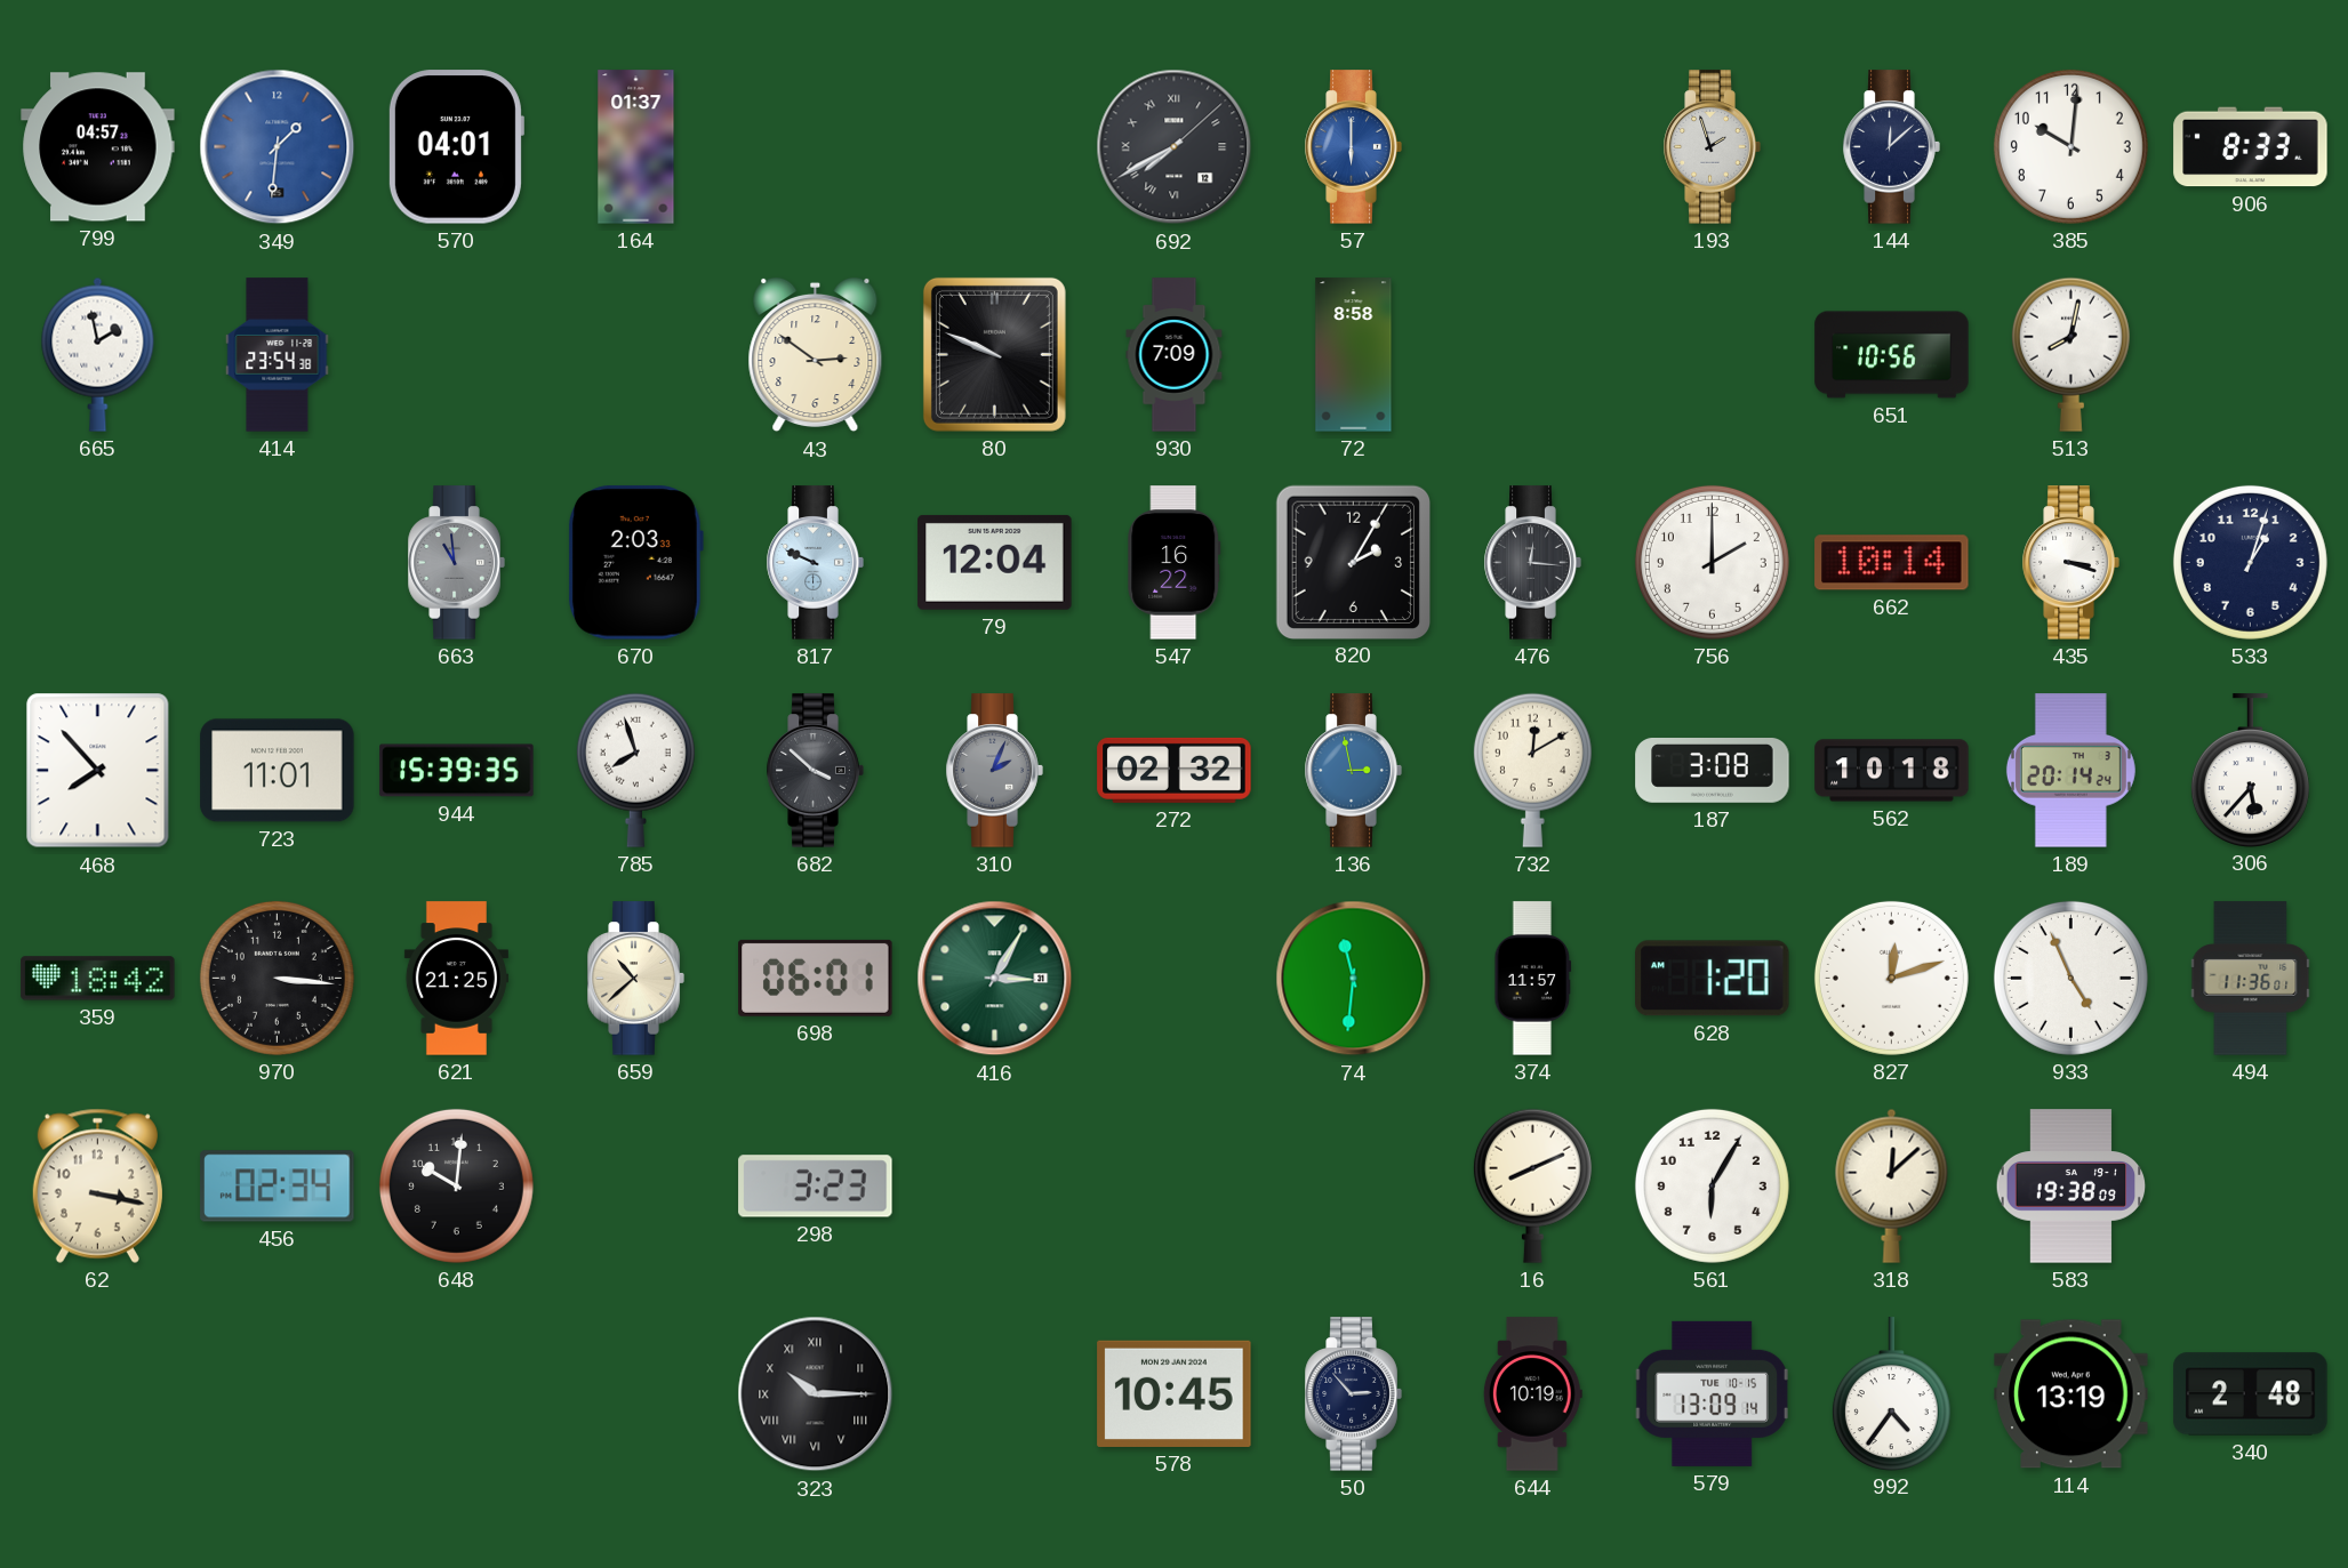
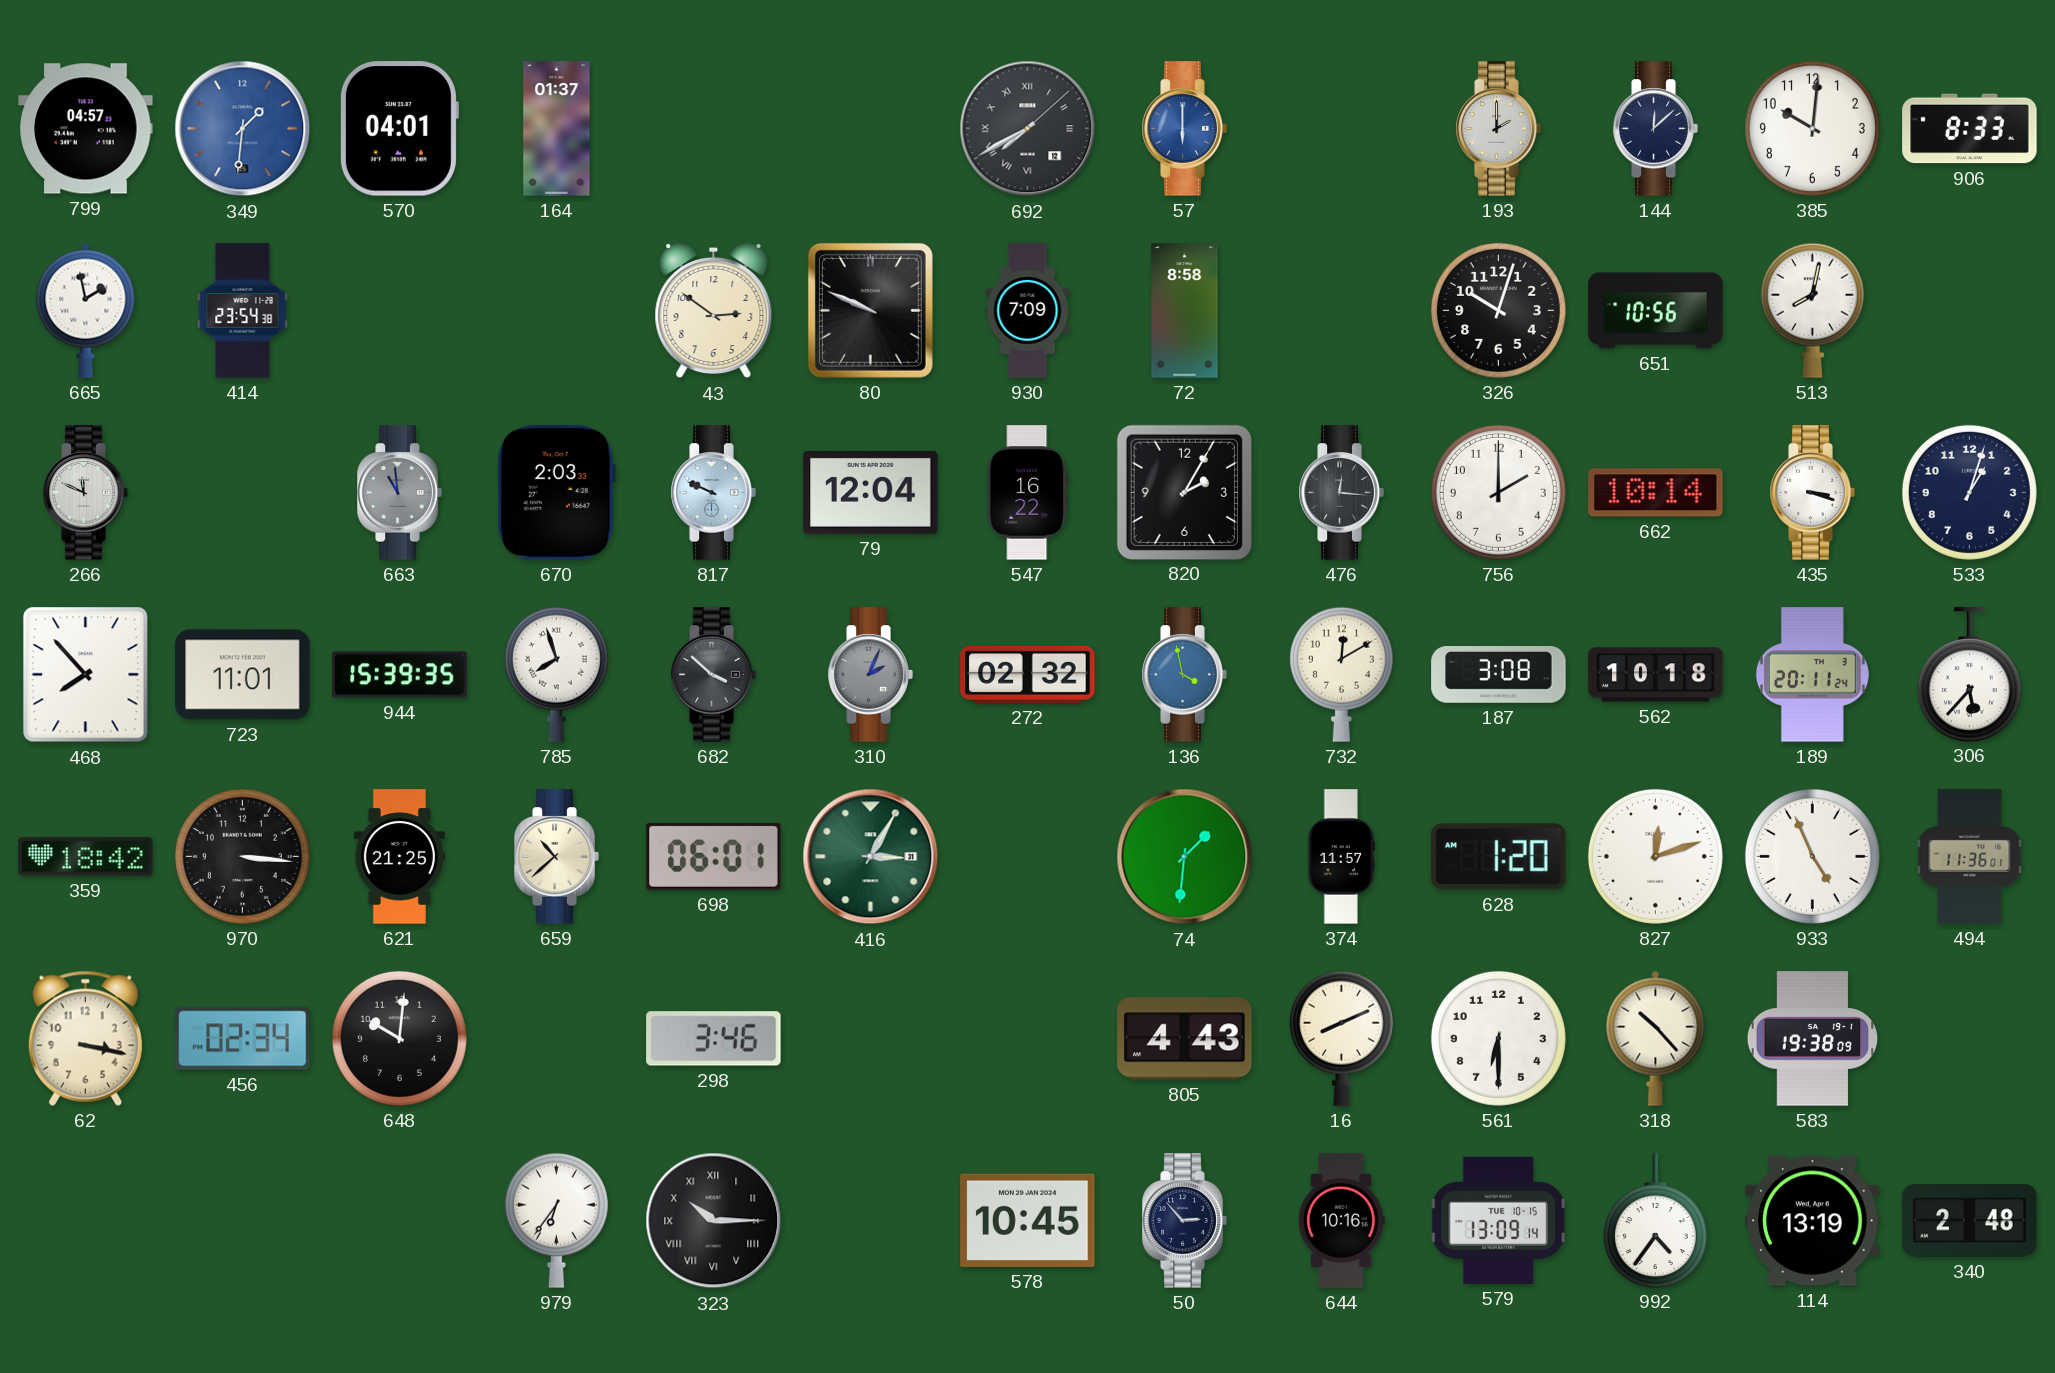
193: 1:57 -> 2:00
326: none -> 10:03
266: none -> 11:49
136: 2:58 -> 3:58
189: 20:14 -> 20:11
74: 11:31 -> 1:31
298: 3:23 -> 3:46
805: none -> 4:43
561: 6:05 -> 6:30
318: 12:08 -> 10:23
979: none -> 6:36
644: 10:19 -> 10:16
